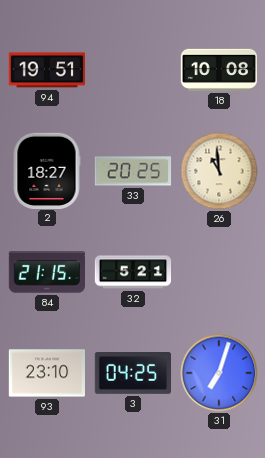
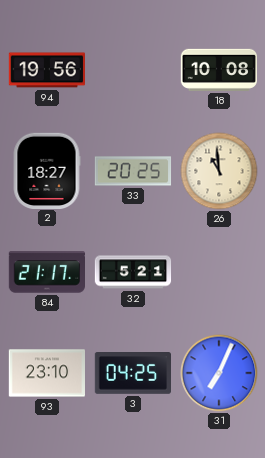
94: 19:51 -> 19:56
84: 21:15 -> 21:17
31: 7:03 -> 7:04
